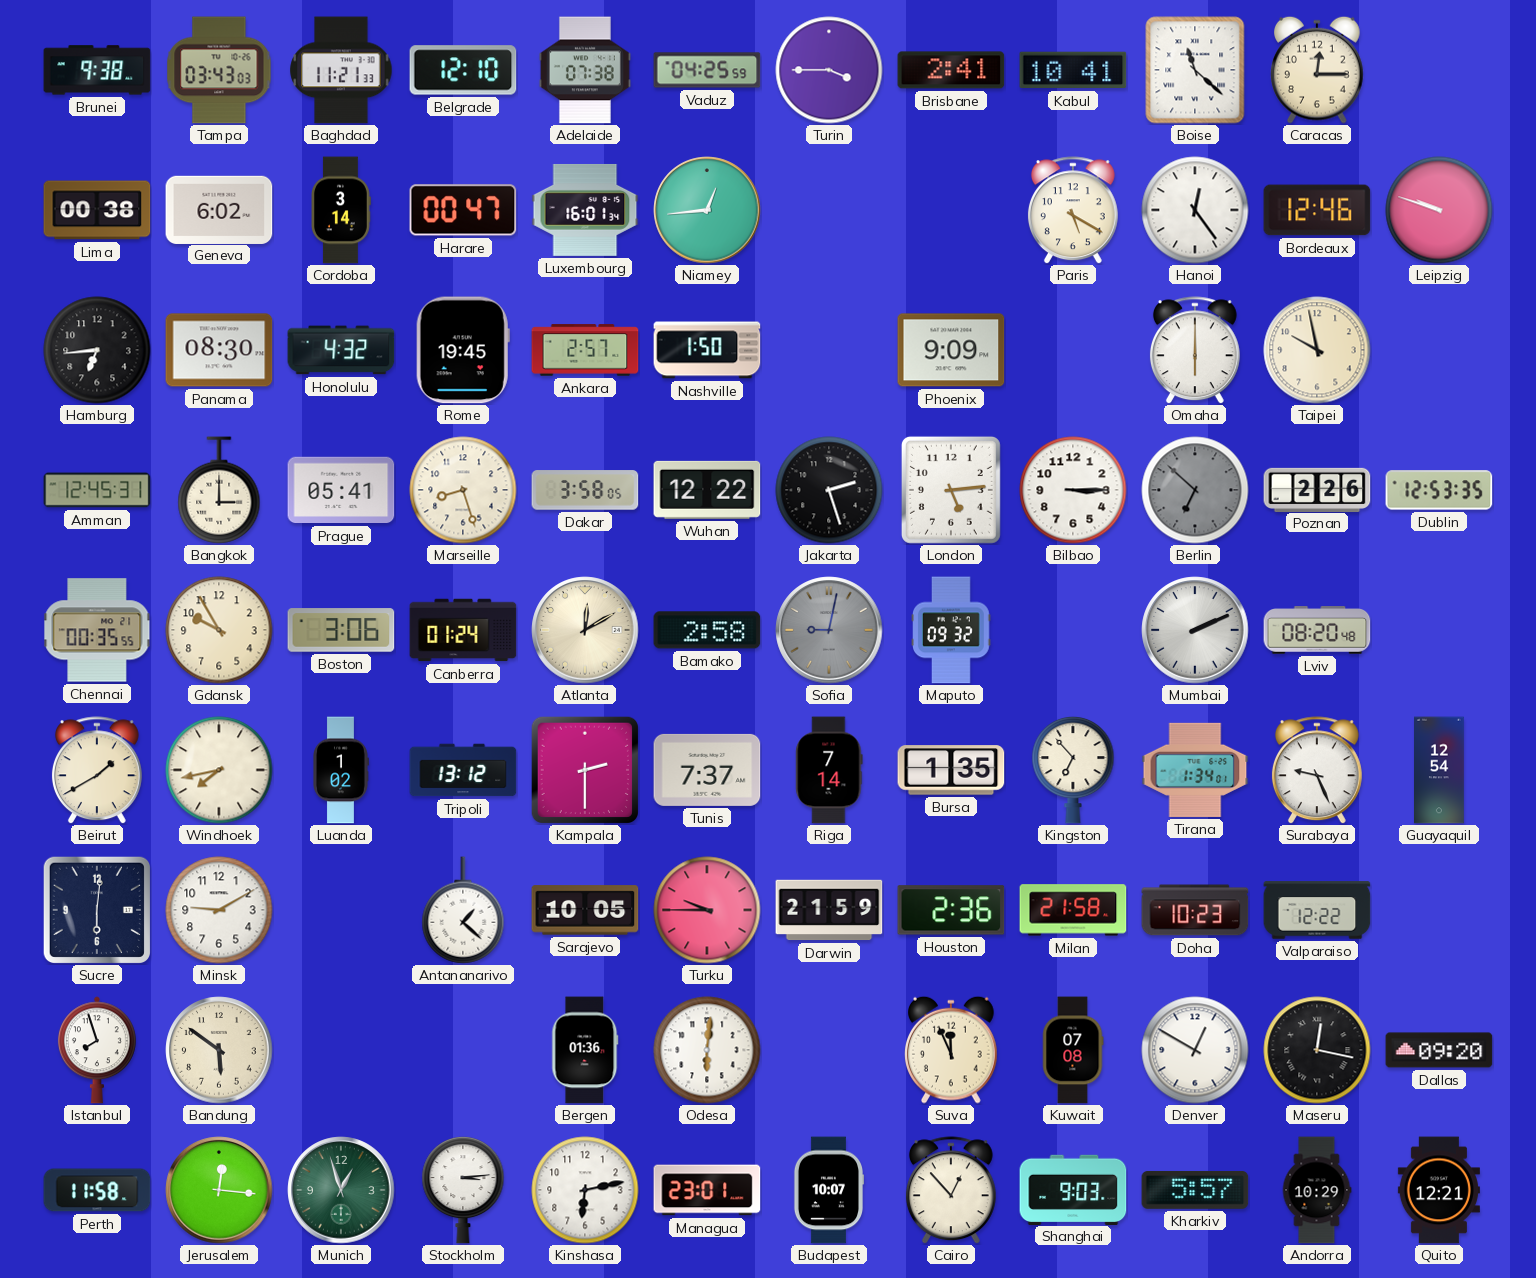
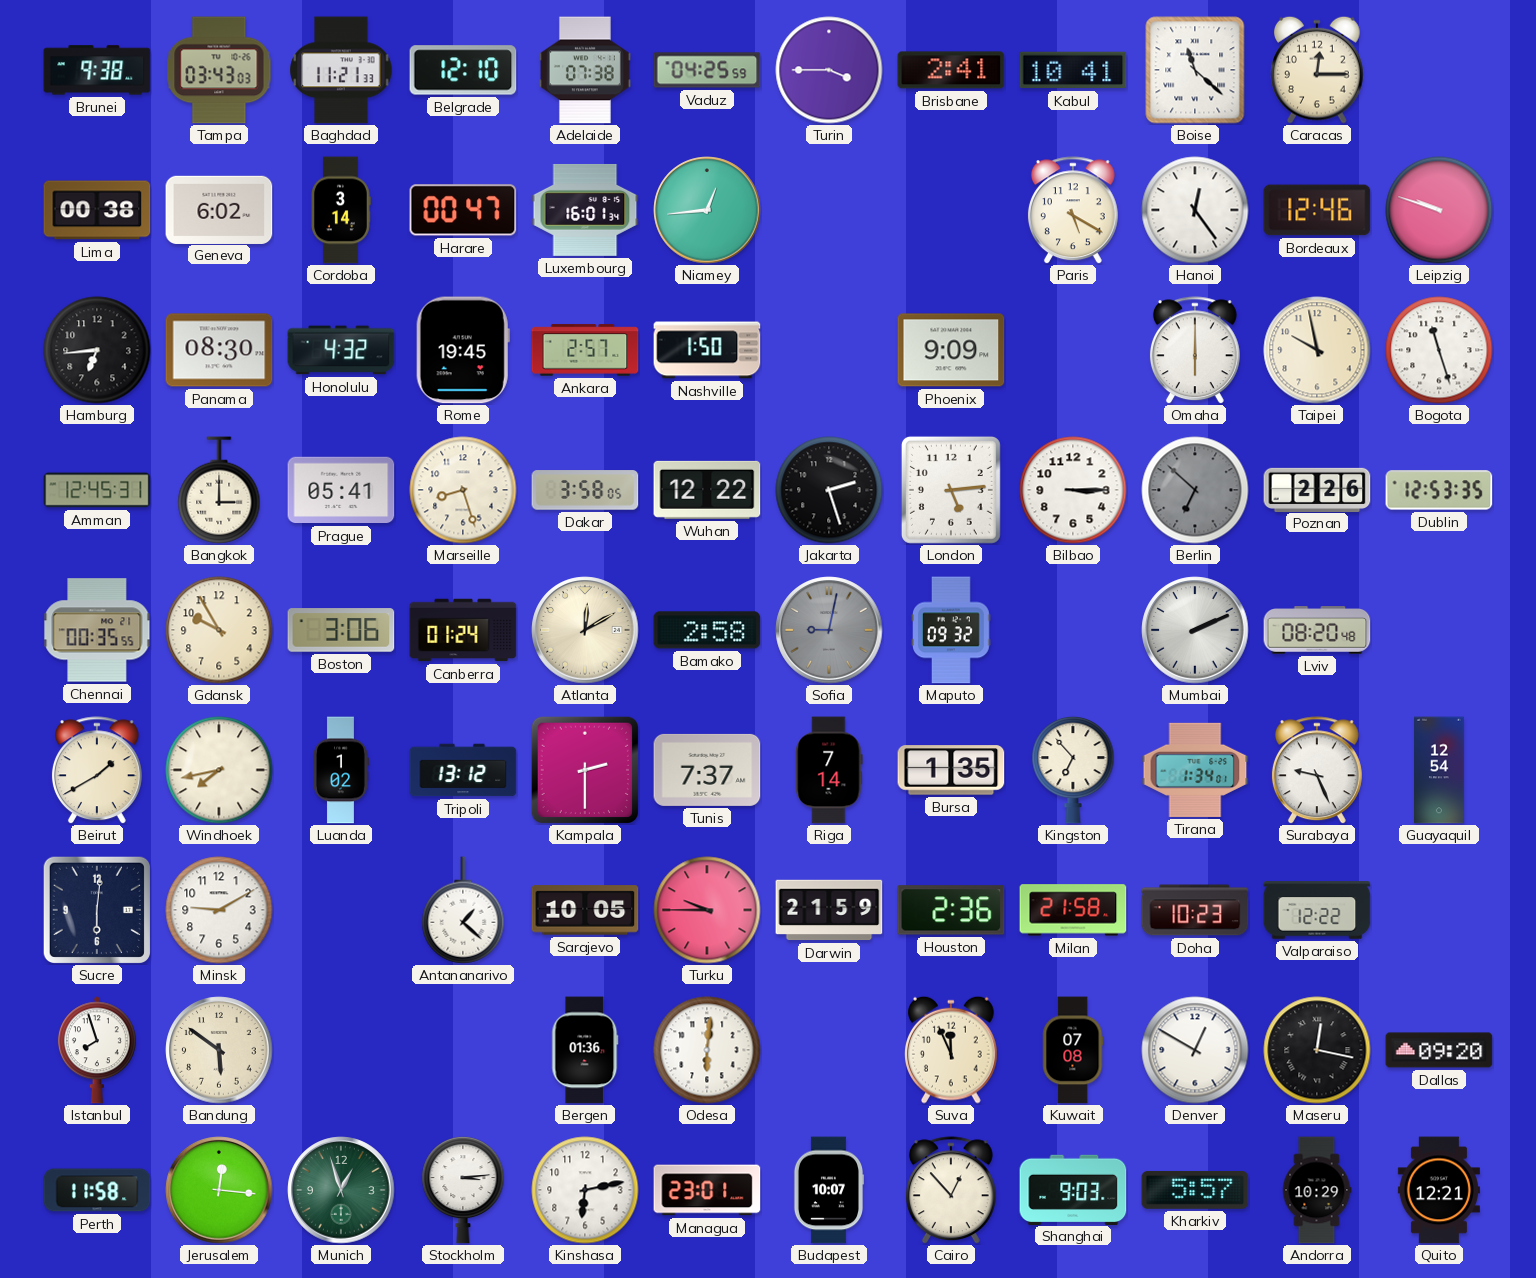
Bogota: none -> 11:27
